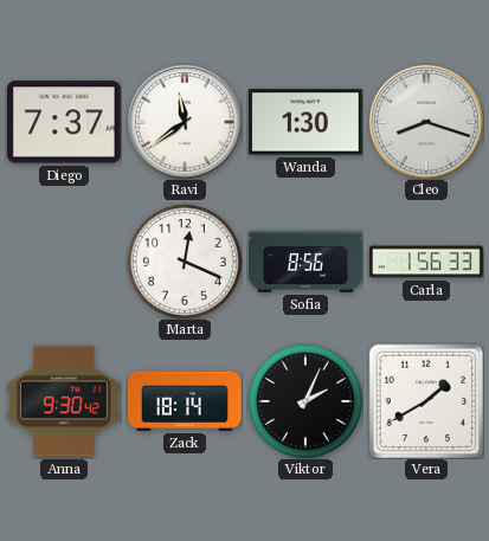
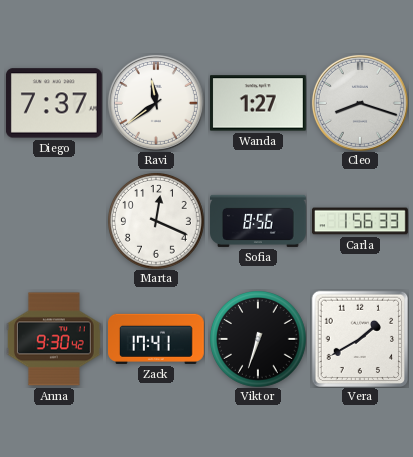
Wanda: 1:30 -> 1:27
Zack: 18:14 -> 17:41
Viktor: 2:04 -> 6:33
